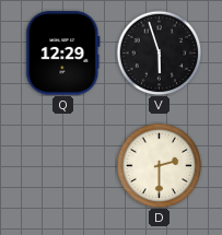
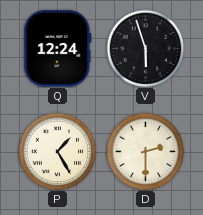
Q: 12:29 -> 12:24
P: none -> 1:25
